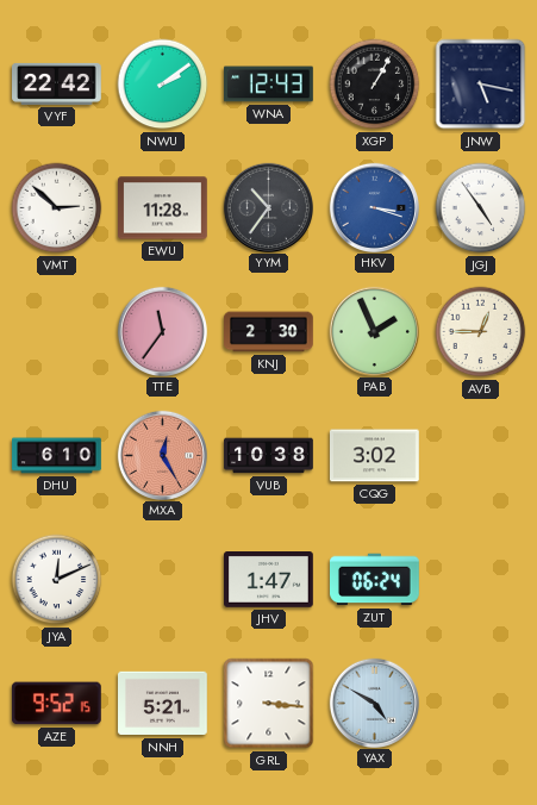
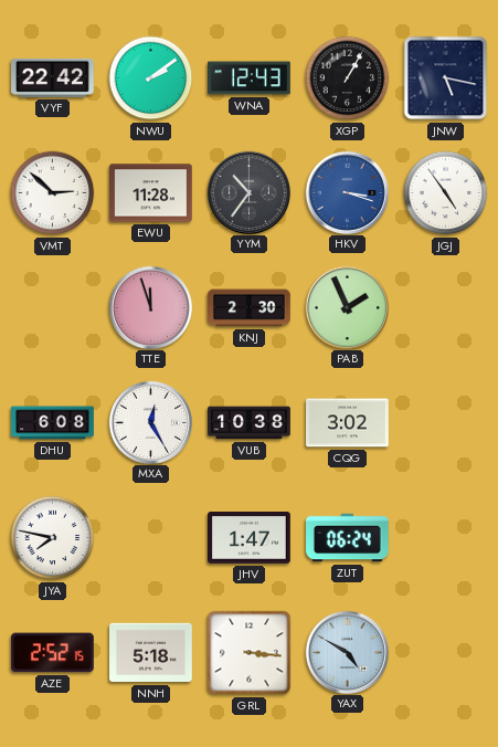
TTE: 11:36 -> 11:57
AVB: 12:45 -> none
DHU: 6:10 -> 6:08
MXA dial: salmon -> white
JYA: 12:11 -> 7:47
AZE: 9:52 -> 2:52
NNH: 5:21 -> 5:18
